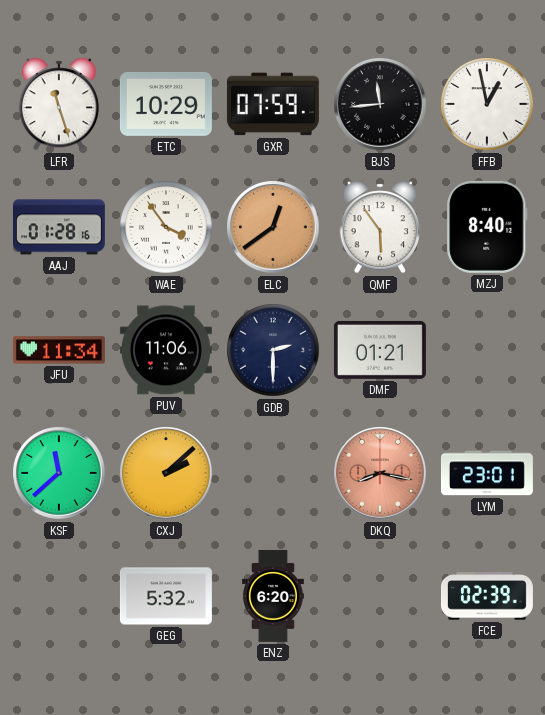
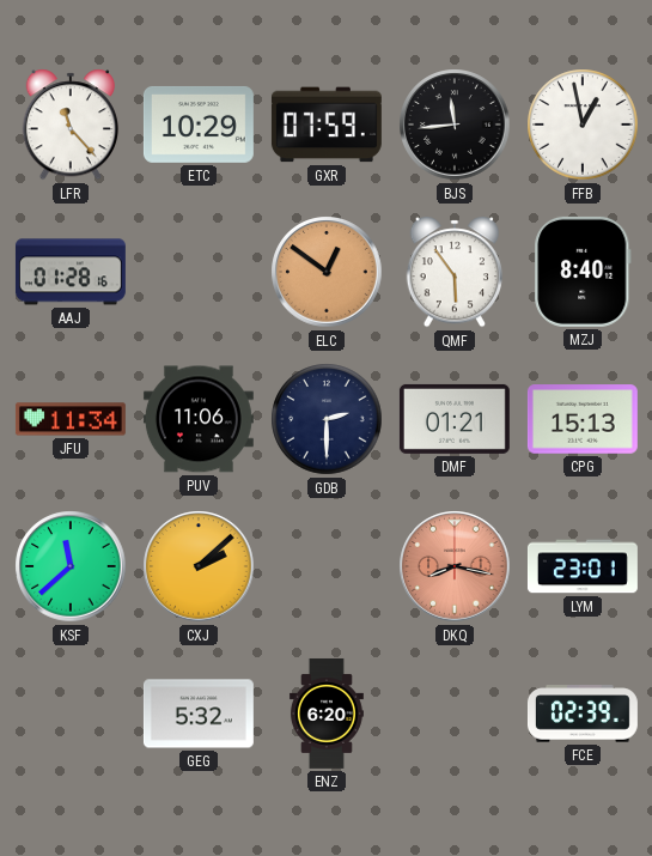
LFR: 11:27 -> 11:23
WAE: 3:54 -> none
ELC: 12:39 -> 12:51
CPG: none -> 15:13
